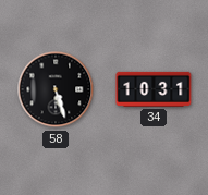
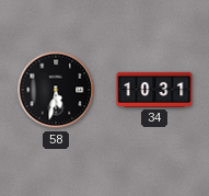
58: 5:27 -> 5:32
